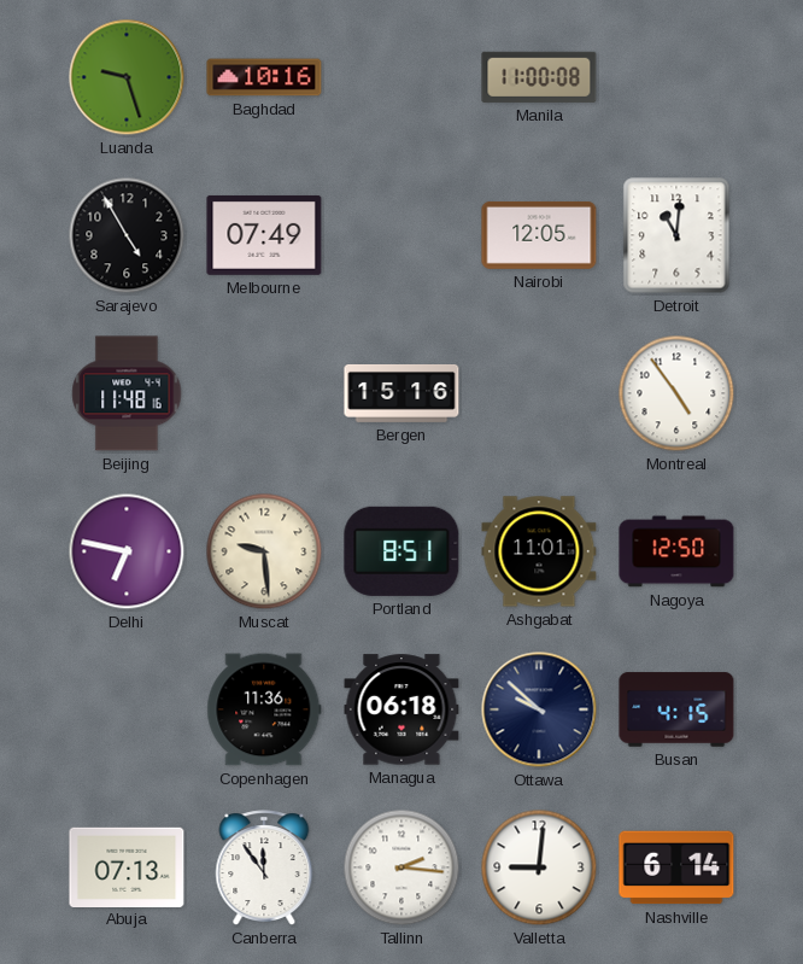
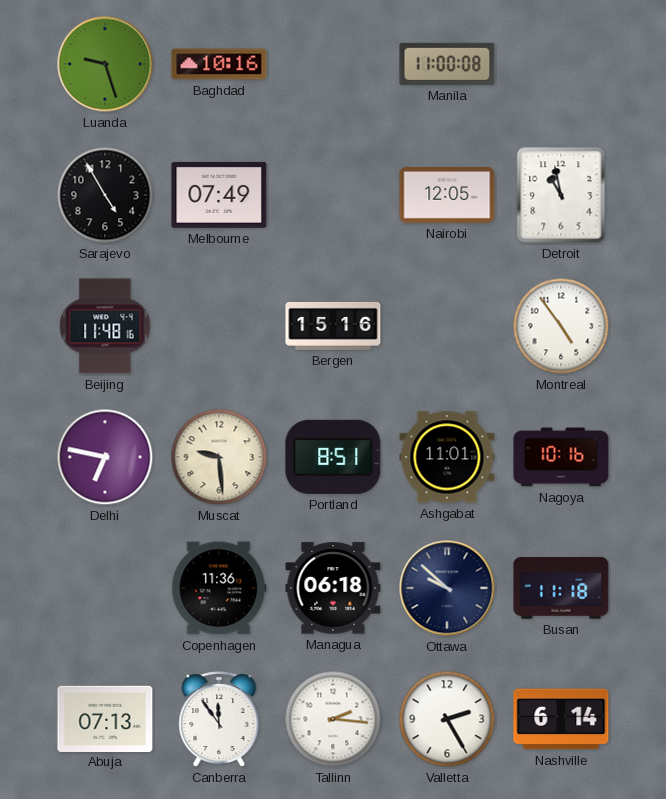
Detroit: 11:01 -> 10:58
Nagoya: 12:50 -> 10:16
Busan: 4:15 -> 11:18
Valletta: 9:01 -> 2:25
